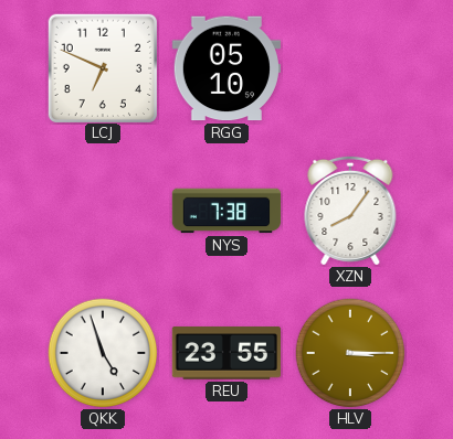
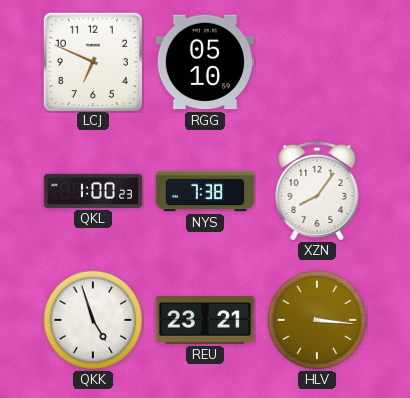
QKL: none -> 1:00
REU: 23:55 -> 23:21
HLV: 3:15 -> 3:16
